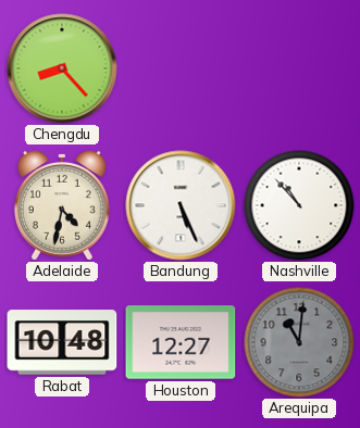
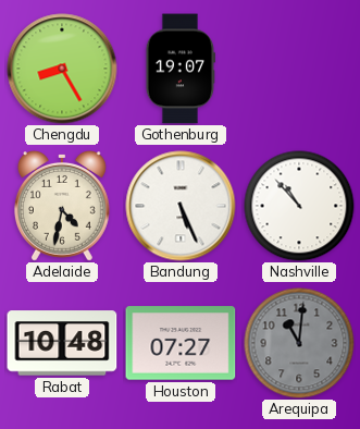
Chengdu: 8:23 -> 8:25
Gothenburg: none -> 19:07
Houston: 12:27 -> 07:27
